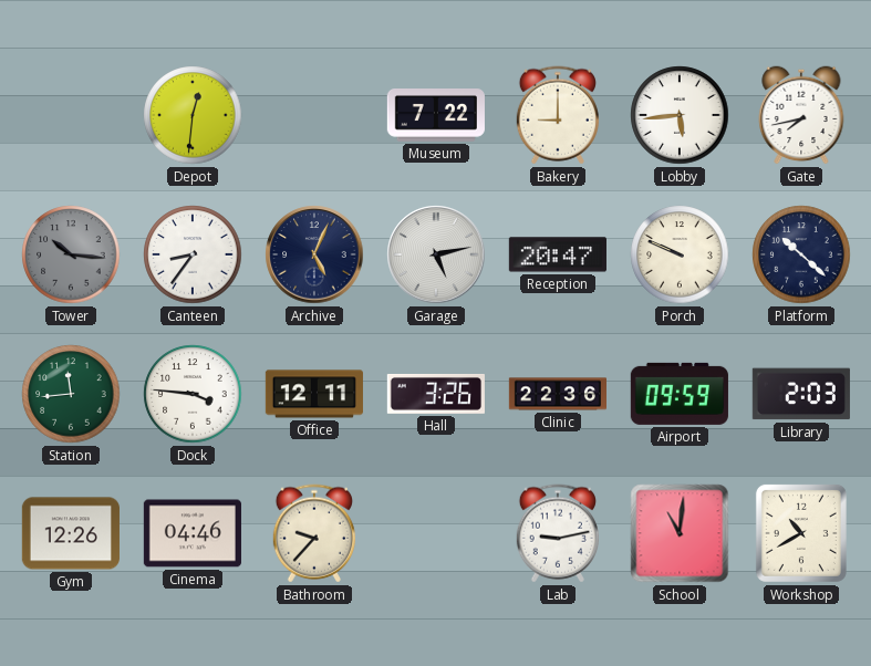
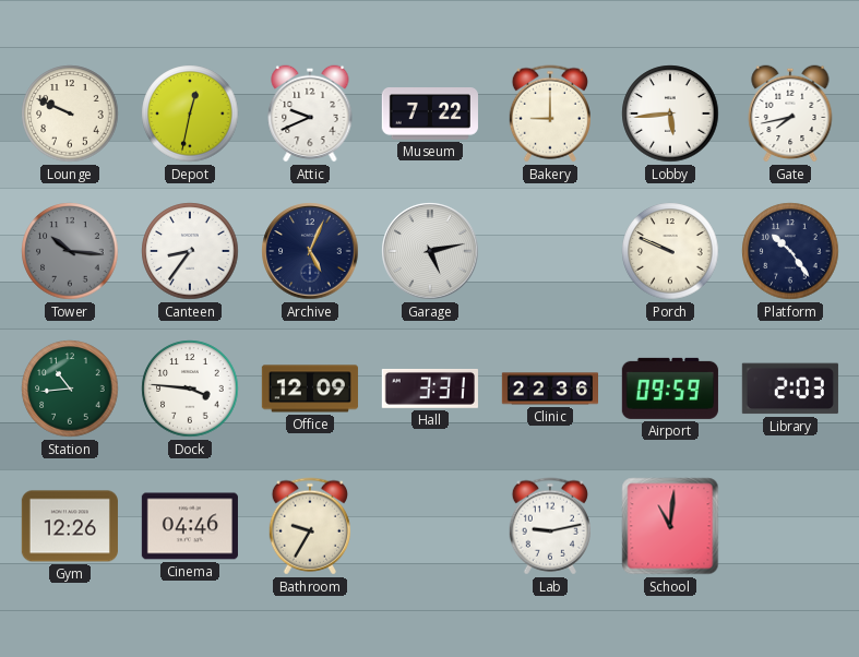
Lounge: none -> 9:49
Depot: 12:31 -> 12:32
Attic: none -> 9:41
Reception: 20:47 -> none
Platform: 10:22 -> 10:24
Station: 11:44 -> 10:44
Office: 12:11 -> 12:09
Hall: 3:26 -> 3:31
Bathroom: 9:37 -> 9:35
Workshop: 10:40 -> none
